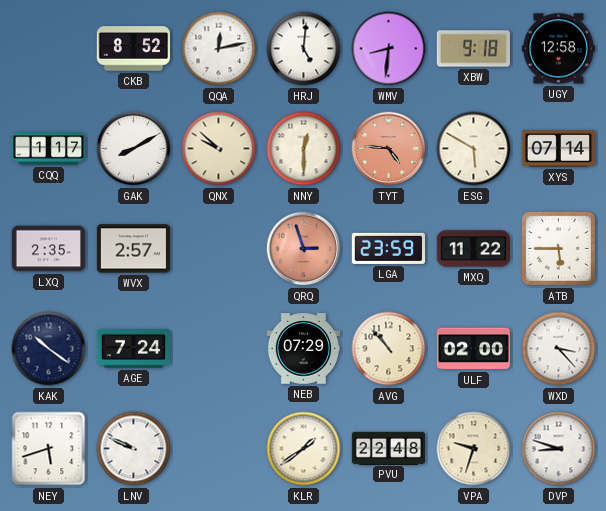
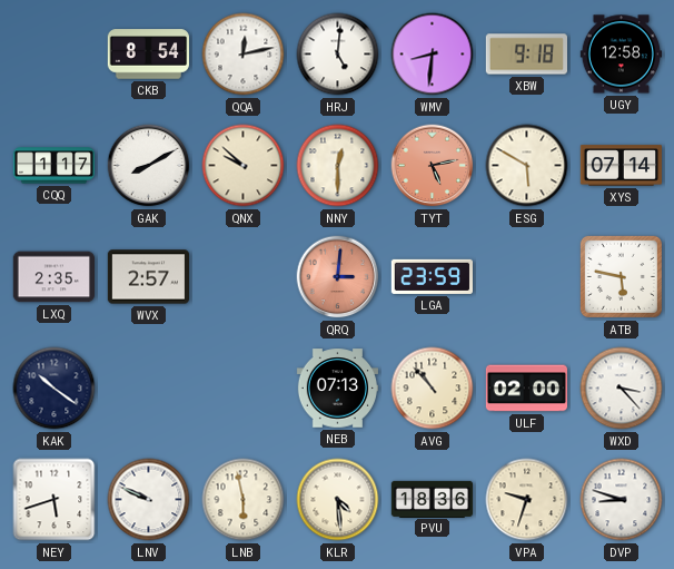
CKB: 8:52 -> 8:54
TYT: 4:46 -> 5:13
QRQ: 2:57 -> 3:01
MXQ: 11:22 -> none
ATB: 5:45 -> 5:47
AGE: 7:24 -> none
NEB: 07:29 -> 07:13
LNB: none -> 5:58
KLR: 1:39 -> 4:29
PVU: 22:48 -> 18:36
